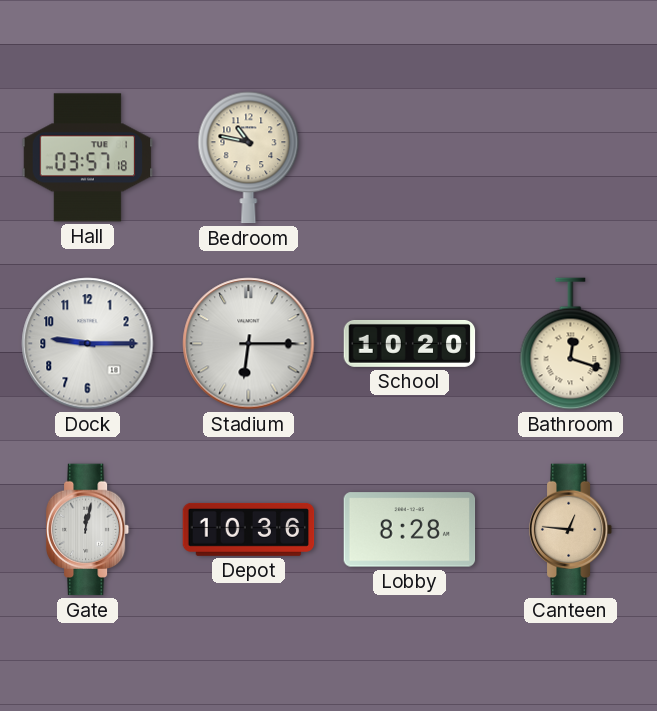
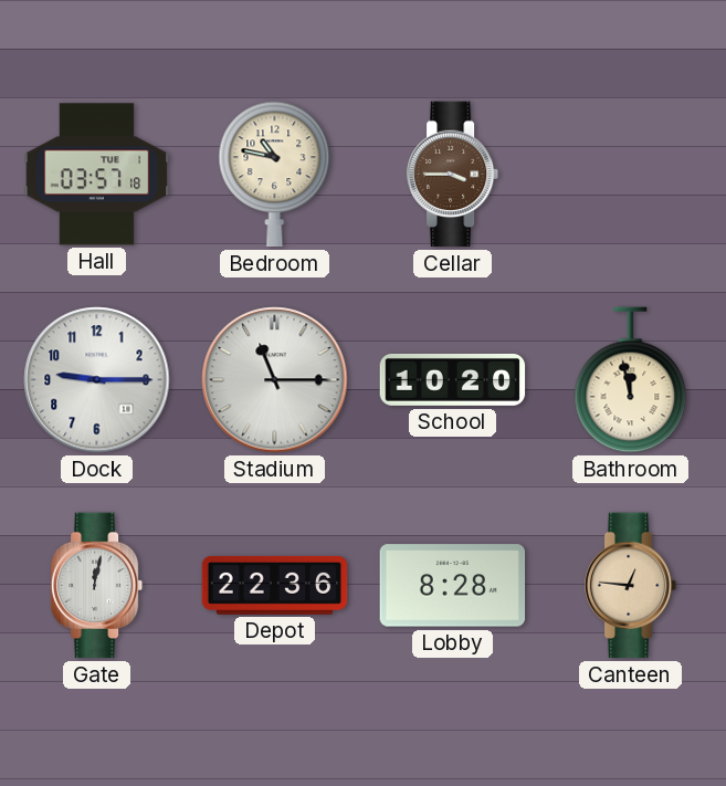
Cellar: none -> 3:45
Stadium: 6:15 -> 11:15
Bathroom: 12:18 -> 11:58
Depot: 10:36 -> 22:36
